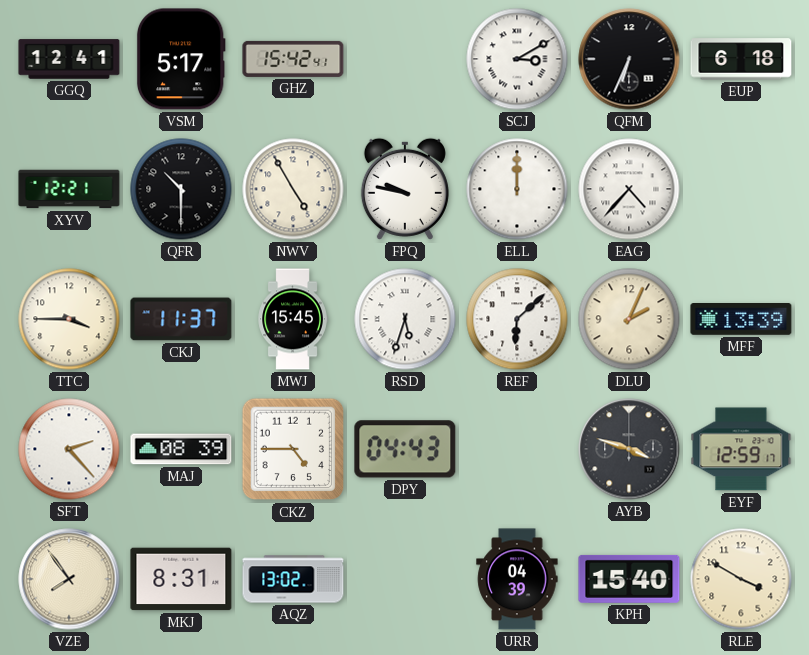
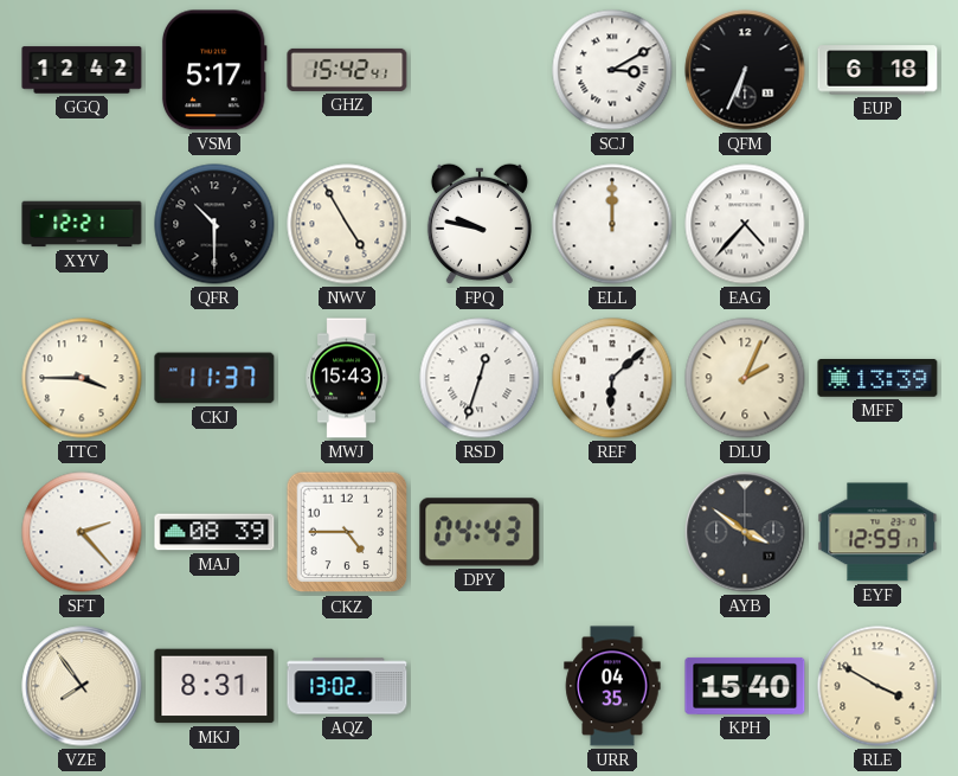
GGQ: 12:41 -> 12:42
MWJ: 15:45 -> 15:43
RSD: 5:33 -> 12:33
AYB: 3:48 -> 3:51
URR: 04:39 -> 04:35
